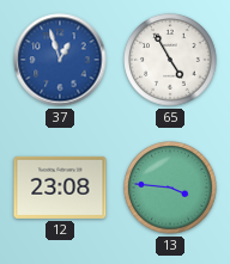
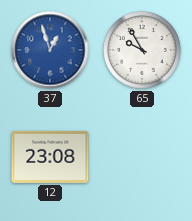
65: 4:55 -> 9:55
13: 3:46 -> none
